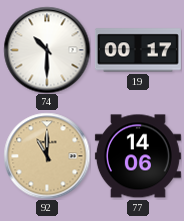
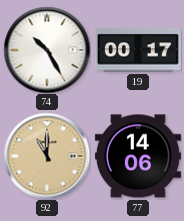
74: 10:30 -> 10:25
